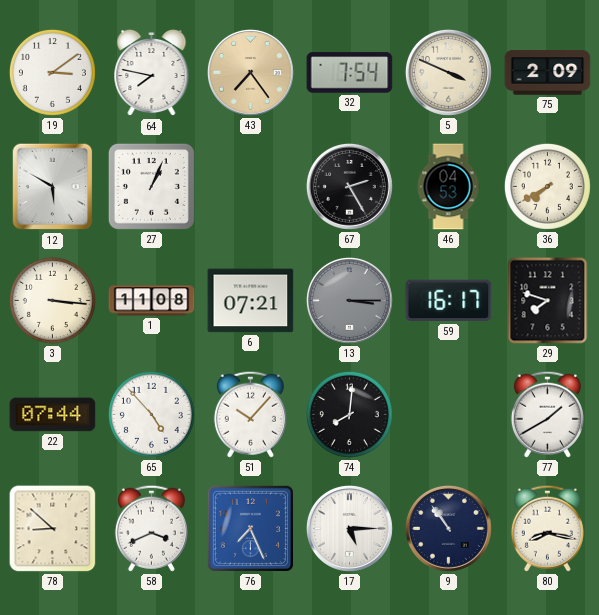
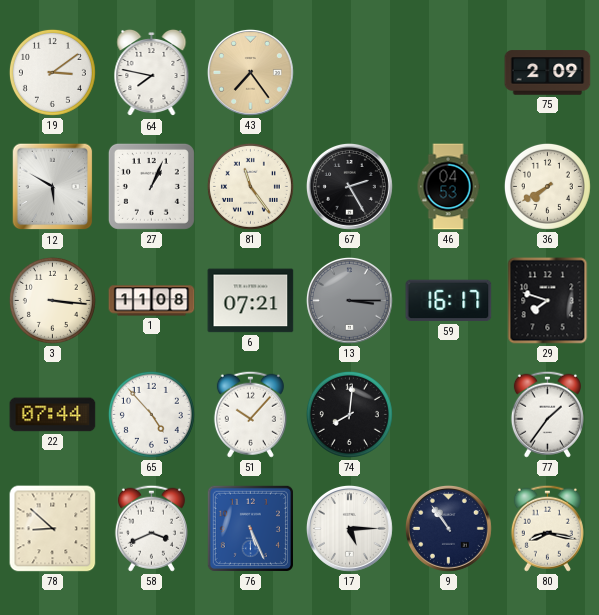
32: 7:54 -> none
5: 3:49 -> none
81: none -> 11:24
77: 1:40 -> 1:36
76: 7:26 -> 5:26
